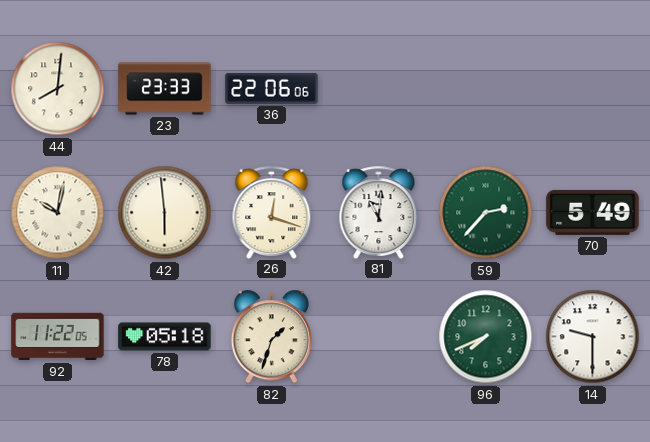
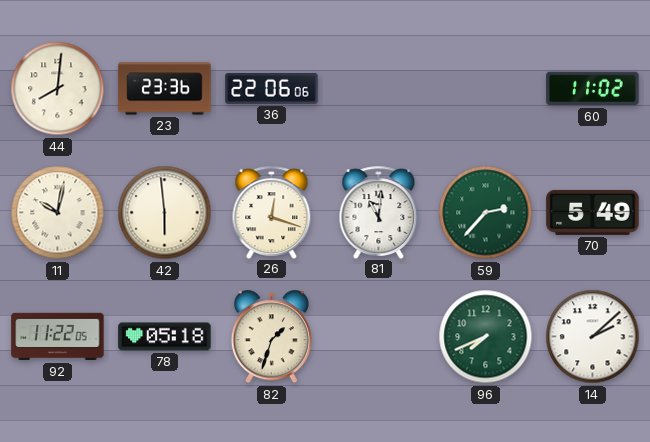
23: 23:33 -> 23:36
60: none -> 11:02
14: 9:30 -> 2:08
